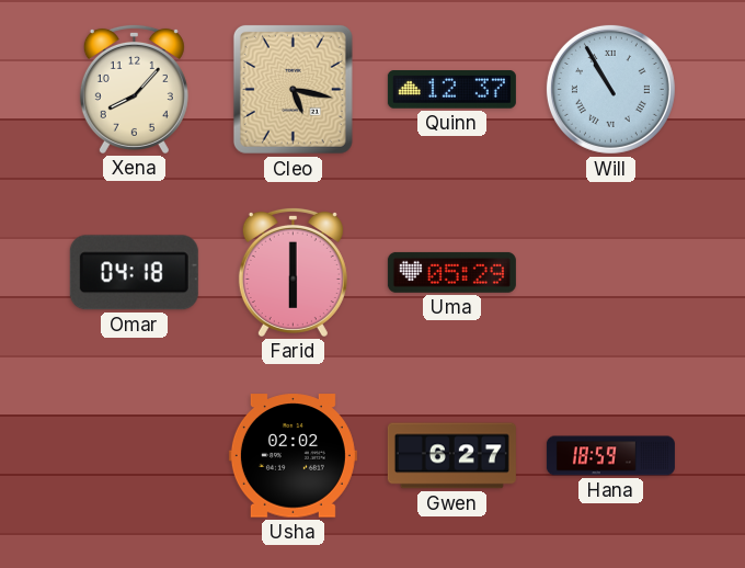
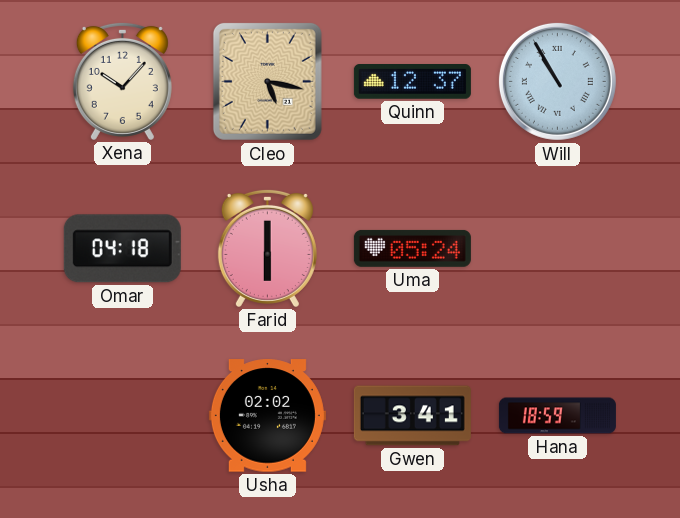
Xena: 8:07 -> 10:07
Uma: 05:29 -> 05:24
Gwen: 6:27 -> 3:41
